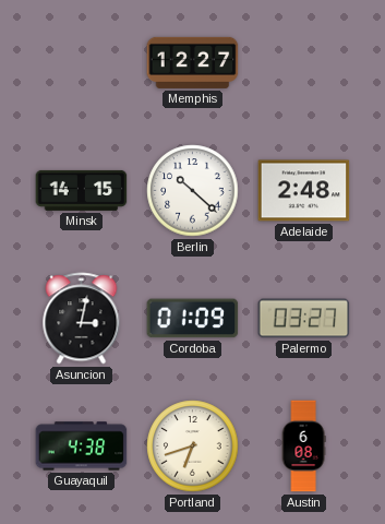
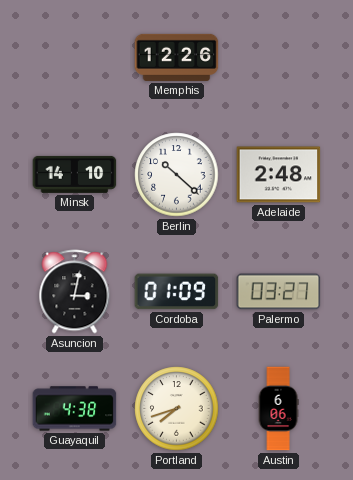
Memphis: 12:27 -> 12:26
Minsk: 14:15 -> 14:10
Portland: 6:42 -> 7:42
Austin: 6:08 -> 6:06
